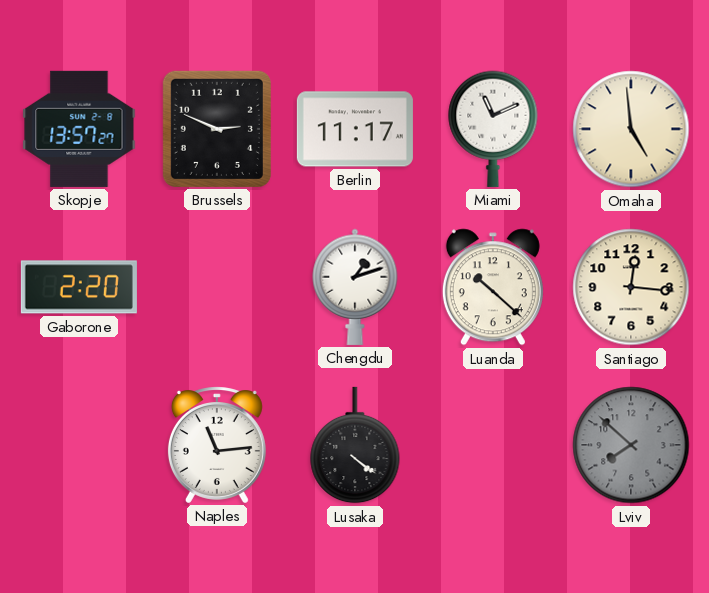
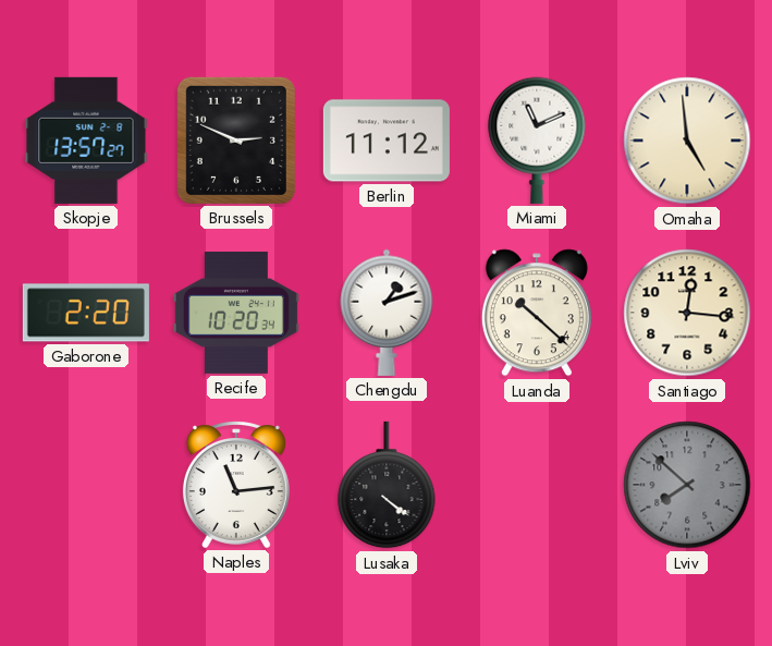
Berlin: 11:17 -> 11:12
Recife: none -> 10:20
